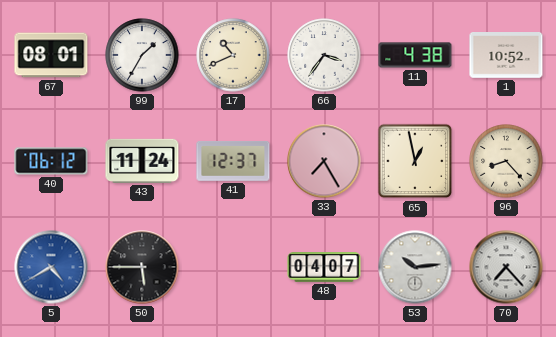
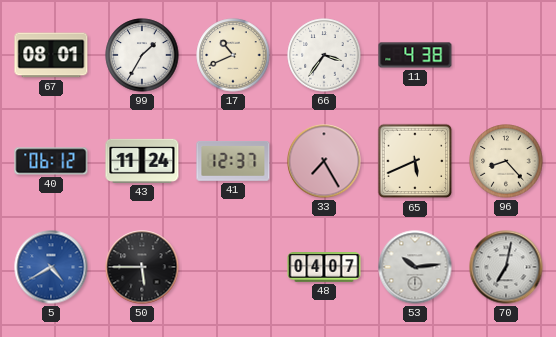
1: 10:52 -> none
65: 12:58 -> 5:41
70: 7:23 -> 7:02
